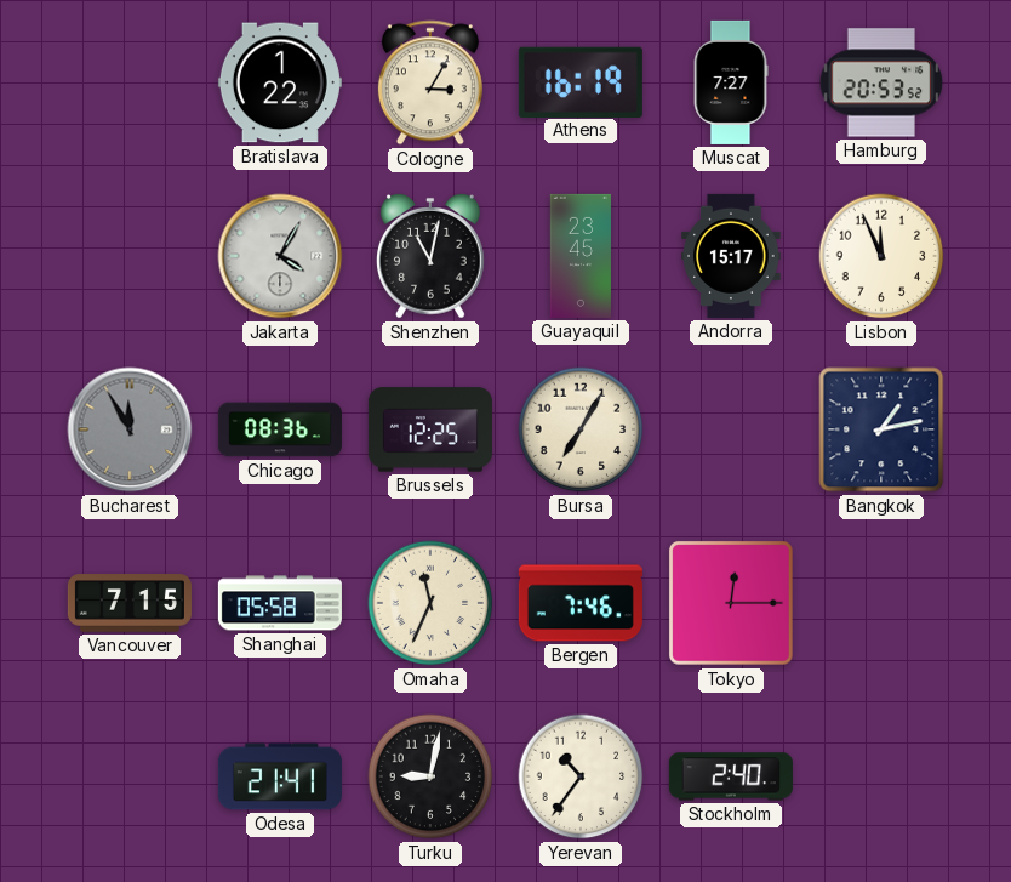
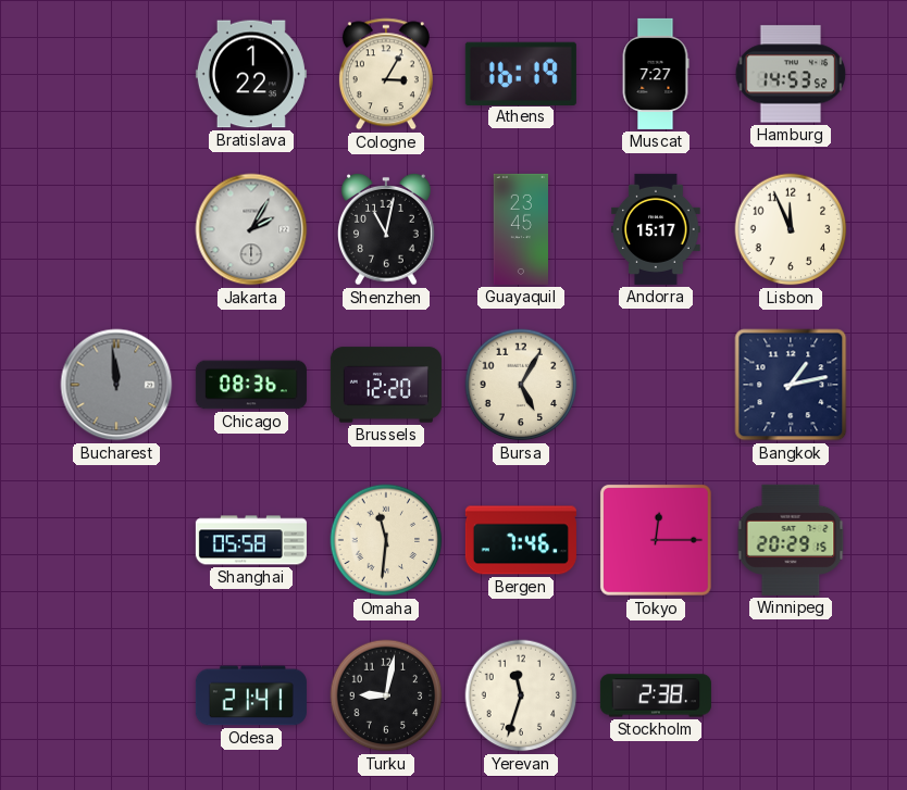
Hamburg: 20:53 -> 14:53
Jakarta: 4:05 -> 2:05
Bucharest: 11:55 -> 11:59
Brussels: 12:25 -> 12:20
Bursa: 7:05 -> 5:05
Vancouver: 7:15 -> none
Omaha: 11:34 -> 11:31
Winnipeg: none -> 20:29
Yerevan: 10:36 -> 11:33
Stockholm: 2:40 -> 2:38
